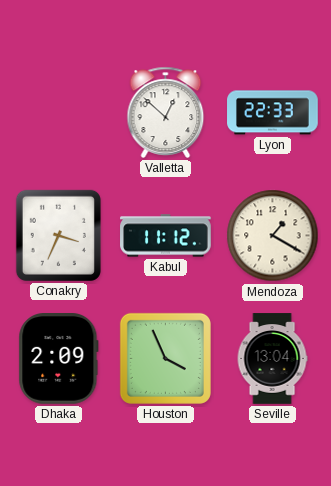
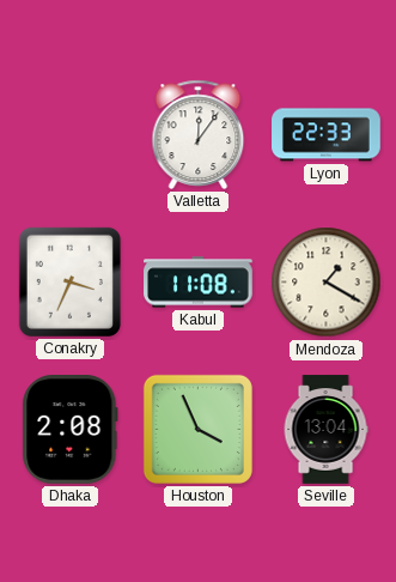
Valletta: 12:52 -> 12:06
Kabul: 11:12 -> 11:08
Dhaka: 2:09 -> 2:08
